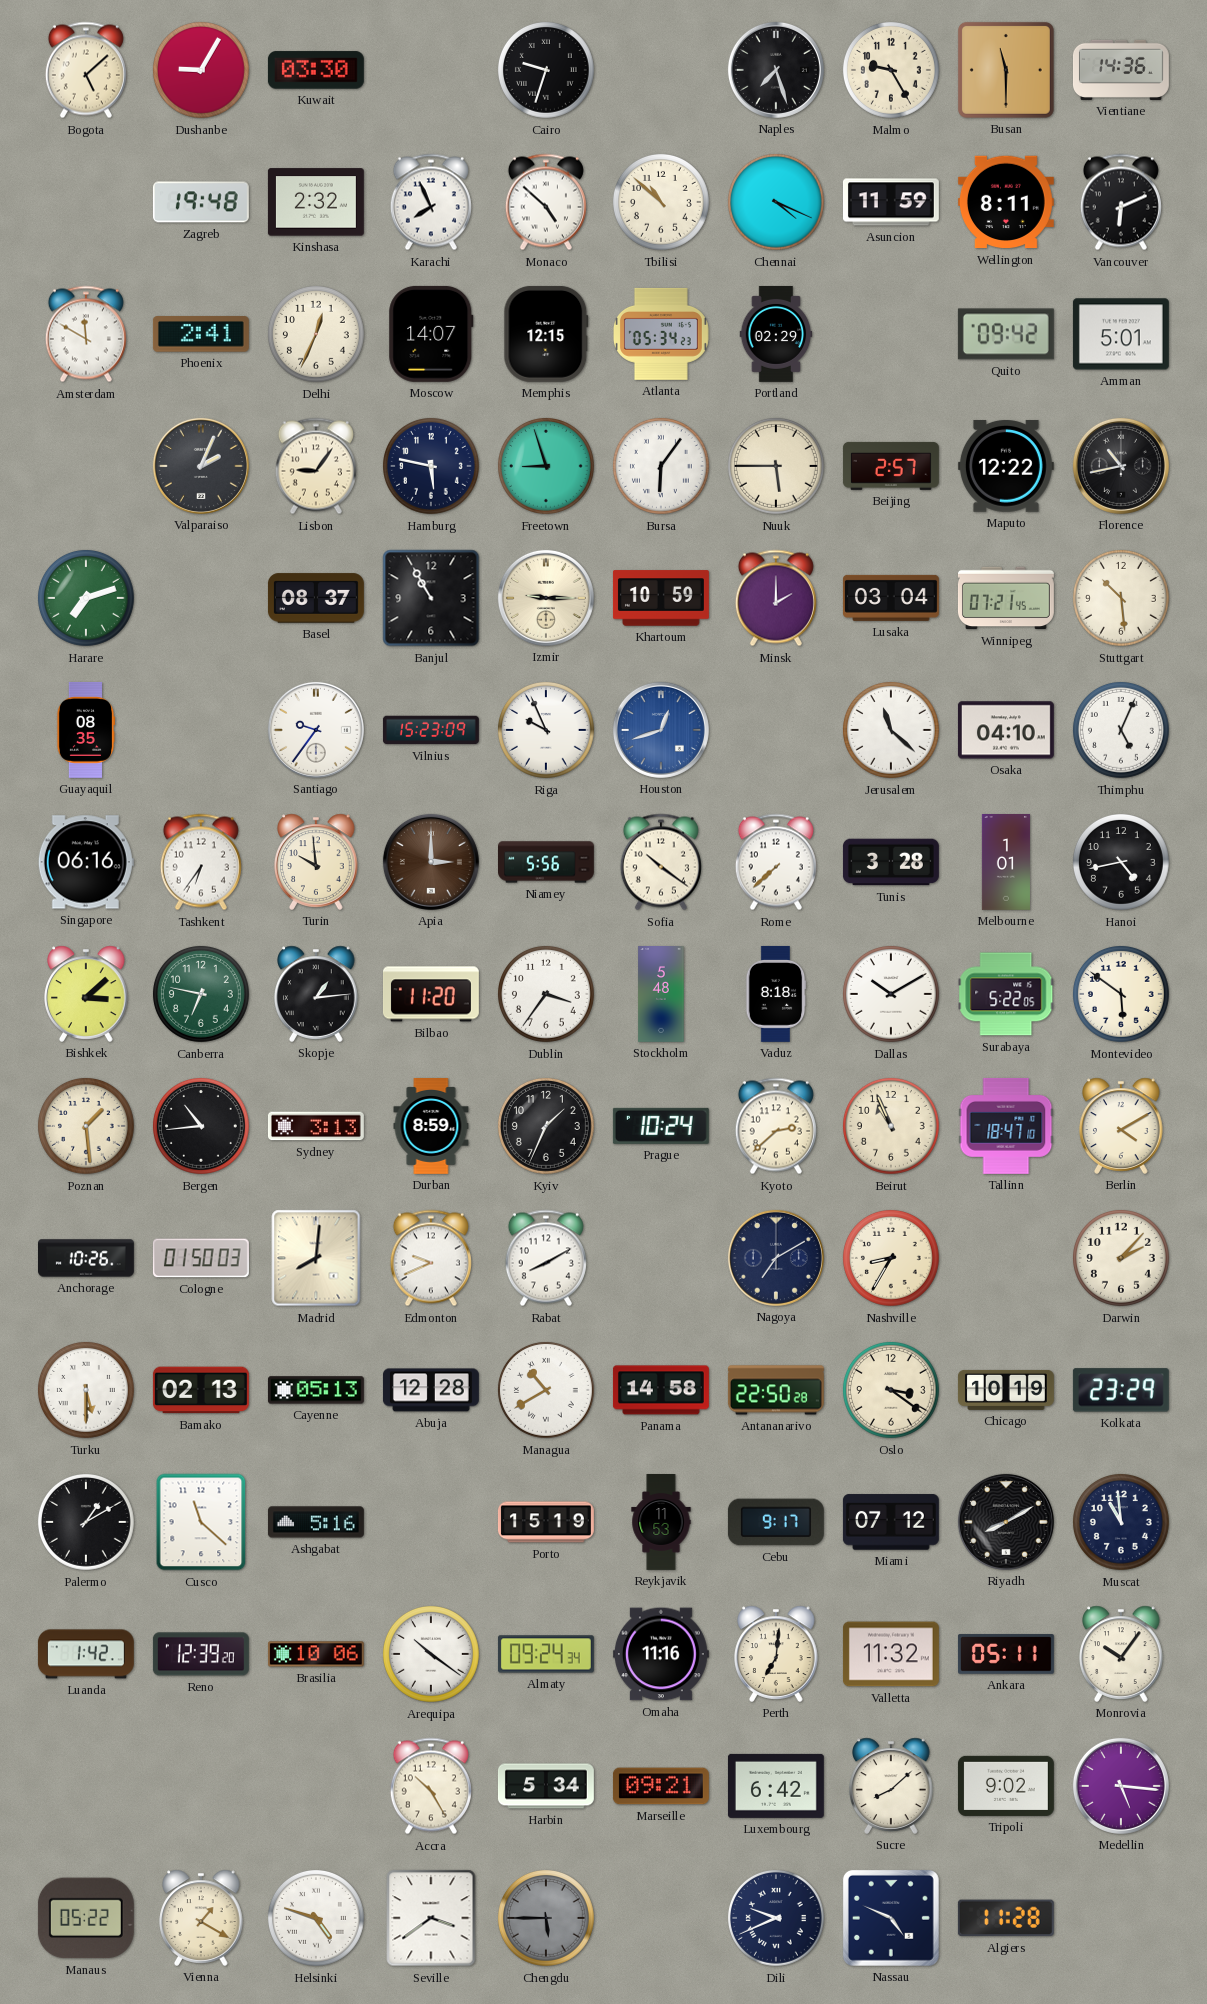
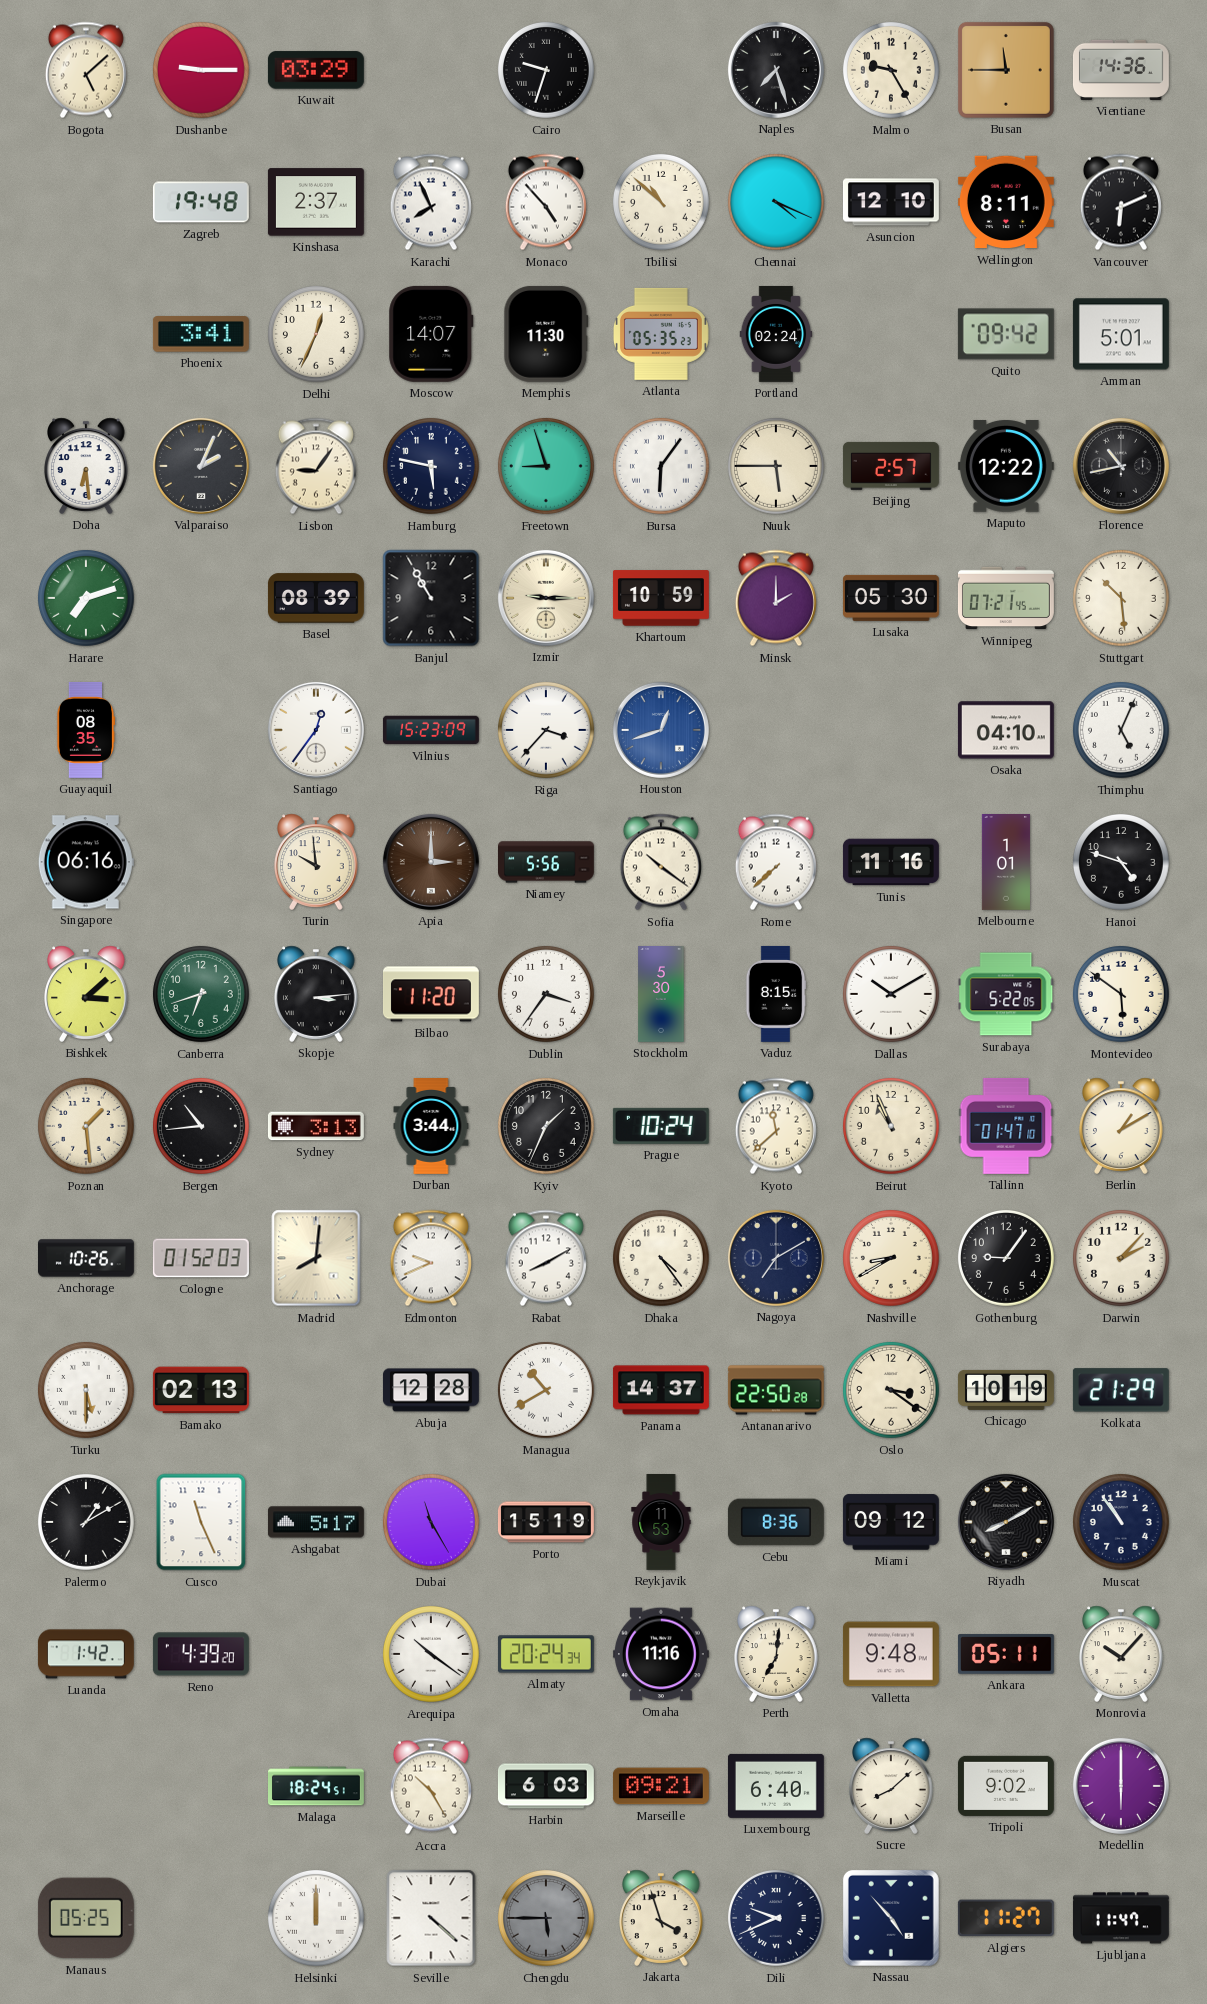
Dushanbe: 9:05 -> 9:15
Kuwait: 03:30 -> 03:29
Busan: 11:30 -> 11:45
Kinshasa: 2:32 -> 2:37
Monaco: 4:52 -> 4:53
Asuncion: 11:59 -> 12:10
Amsterdam: 11:50 -> none
Phoenix: 2:41 -> 3:41
Memphis: 12:15 -> 11:30
Atlanta: 05:34 -> 05:35
Portland: 02:29 -> 02:24
Doha: none -> 6:29
Basel: 08:37 -> 08:39
Lusaka: 03:04 -> 05:30
Santiago: 9:36 -> 12:36
Riga: 9:56 -> 3:37
Jerusalem: 11:22 -> none
Tashkent: 6:36 -> none
Tunis: 3:28 -> 11:16
Hanoi: 4:43 -> 4:48
Canberra: 6:47 -> 6:42
Skopje: 1:14 -> 3:14
Stockholm: 5:48 -> 5:30
Vaduz: 8:18 -> 8:15
Durban: 8:59 -> 3:44
Kyoto: 2:38 -> 11:38
Tallinn: 18:47 -> 01:47
Berlin: 4:10 -> 1:10
Cologne: 01:50 -> 01:52
Dhaka: none -> 4:24
Nashville: 8:35 -> 8:40
Gothenburg: none -> 9:06
Cayenne: 05:13 -> none
Panama: 14:58 -> 14:37
Kolkata: 23:29 -> 21:29
Cusco: 11:22 -> 11:26
Ashgabat: 5:16 -> 5:17
Dubai: none -> 11:25
Cebu: 9:17 -> 8:36
Miami: 07:12 -> 09:12
Muscat: 10:59 -> 10:54
Reno: 12:39 -> 4:39
Brasilia: 10:06 -> none
Almaty: 09:24 -> 20:24
Valletta: 11:32 -> 9:48
Monrovia: 10:06 -> 10:07
Malaga: none -> 18:24
Harbin: 5:34 -> 6:03
Luxembourg: 6:42 -> 6:40
Medellin: 5:16 -> 6:00
Manaus: 05:22 -> 05:25
Vienna: 1:20 -> none
Helsinki: 4:48 -> 12:00
Seville: 3:39 -> 4:22
Jakarta: none -> 3:57
Nassau: 4:49 -> 4:53
Algiers: 11:28 -> 11:27
Ljubljana: none -> 11:47
